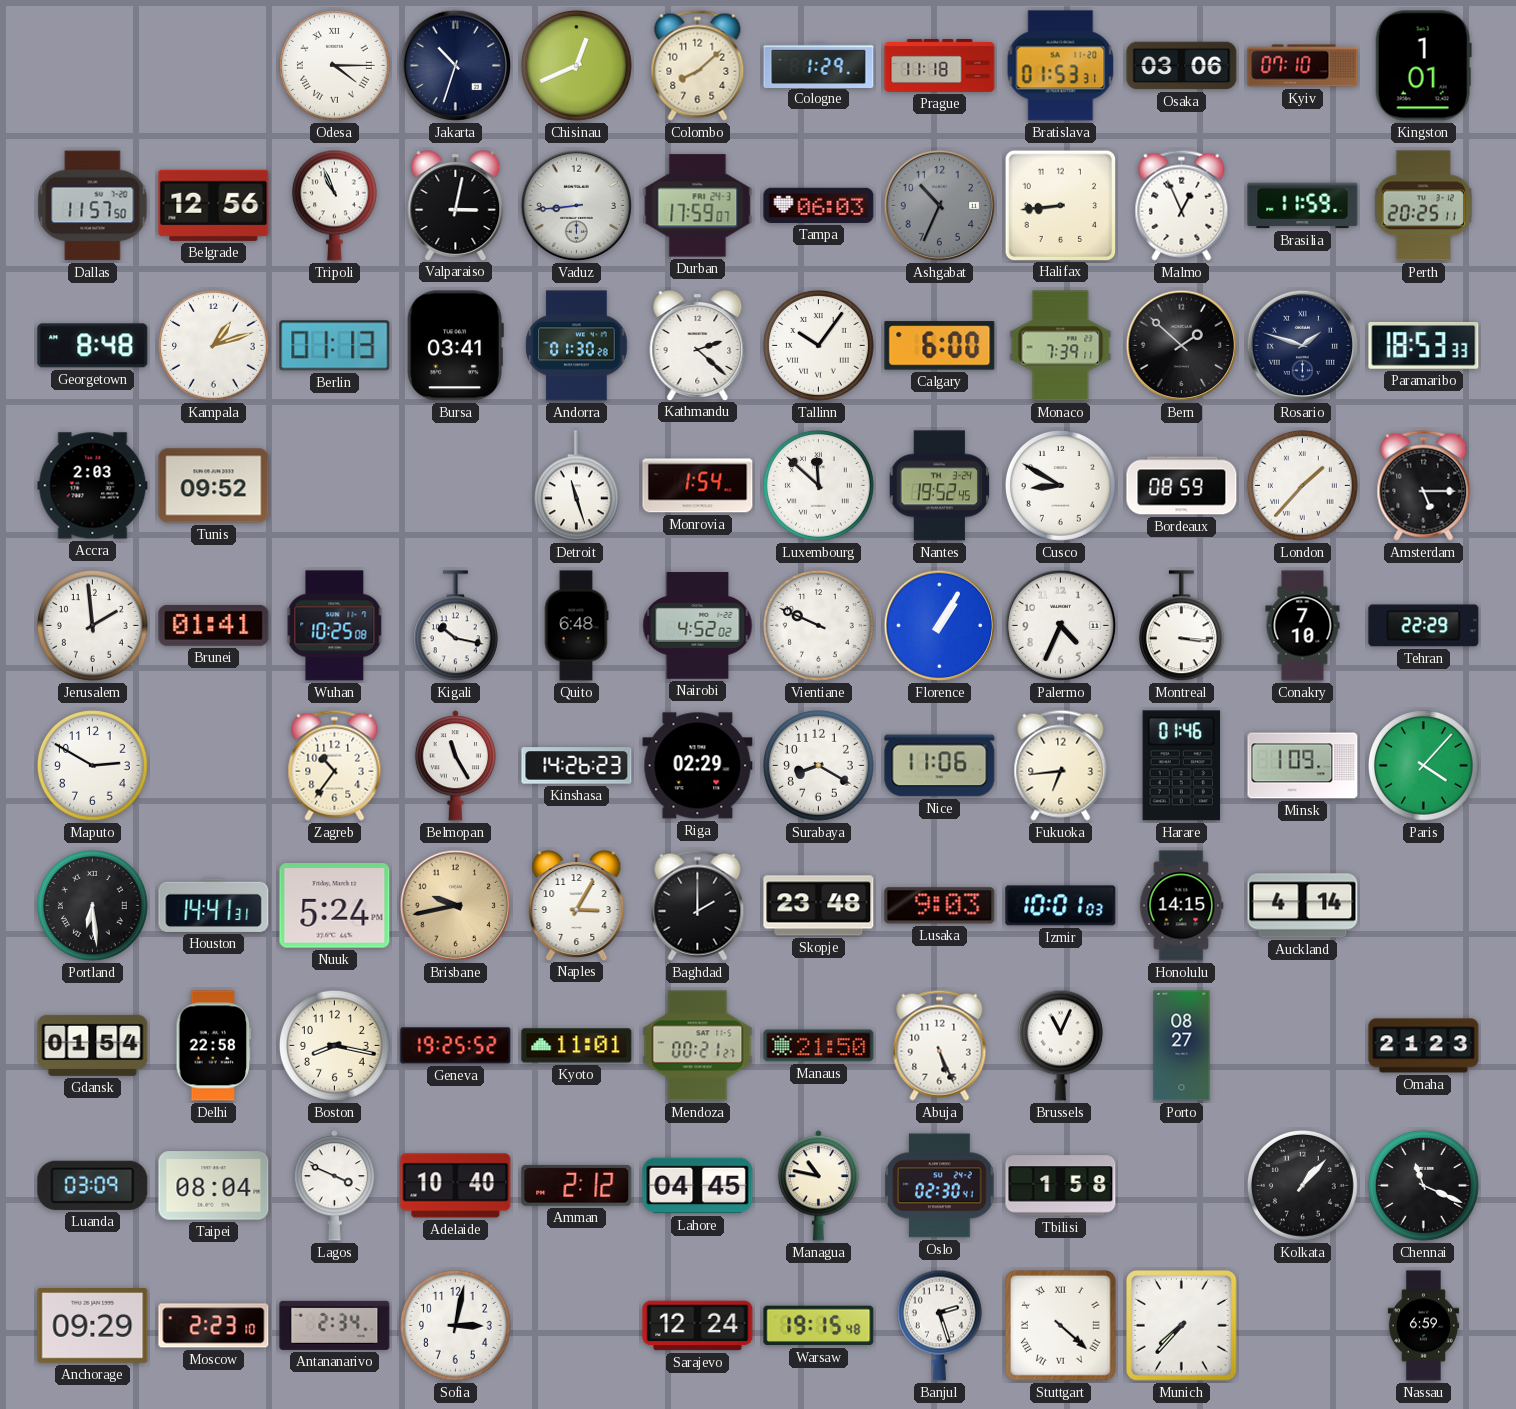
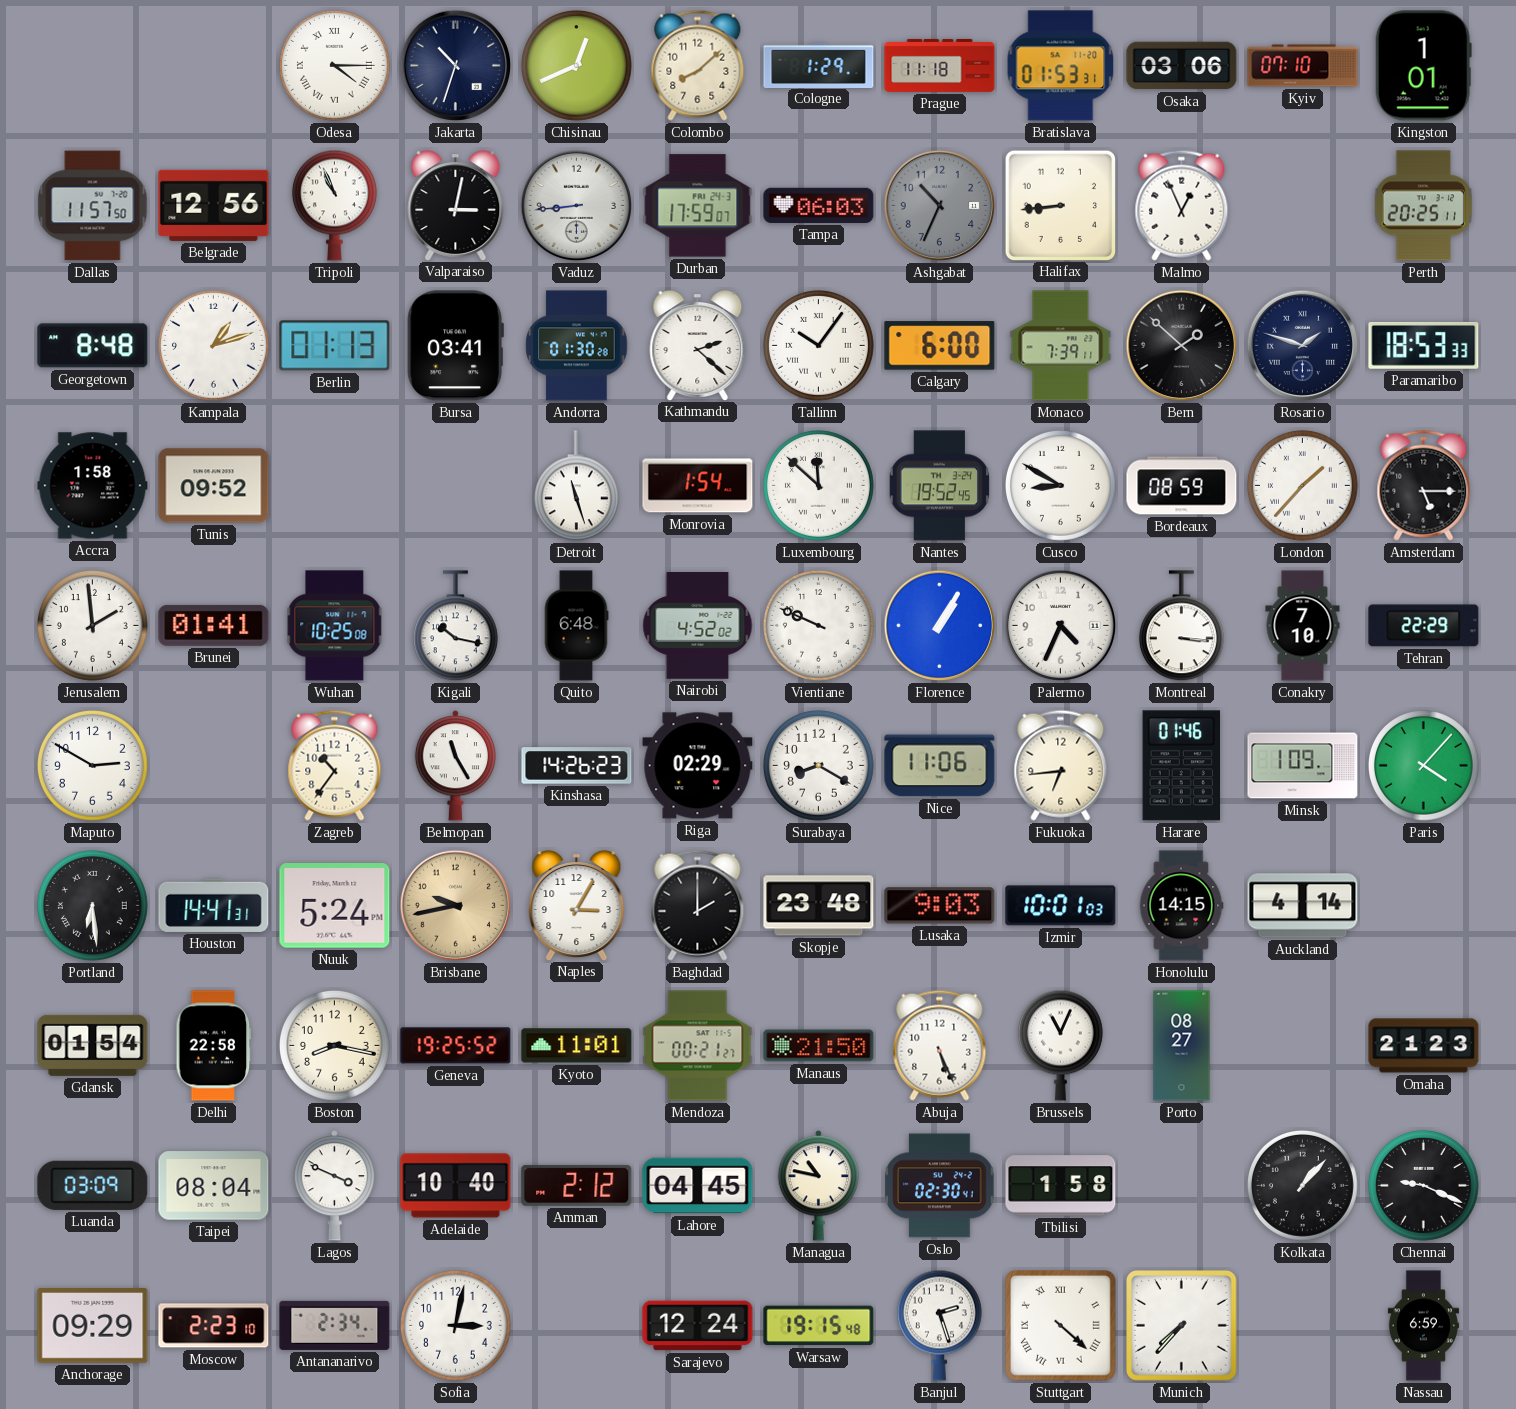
Brasilia: 11:59 -> none
Accra: 2:03 -> 1:58
Chennai: 11:19 -> 9:19
